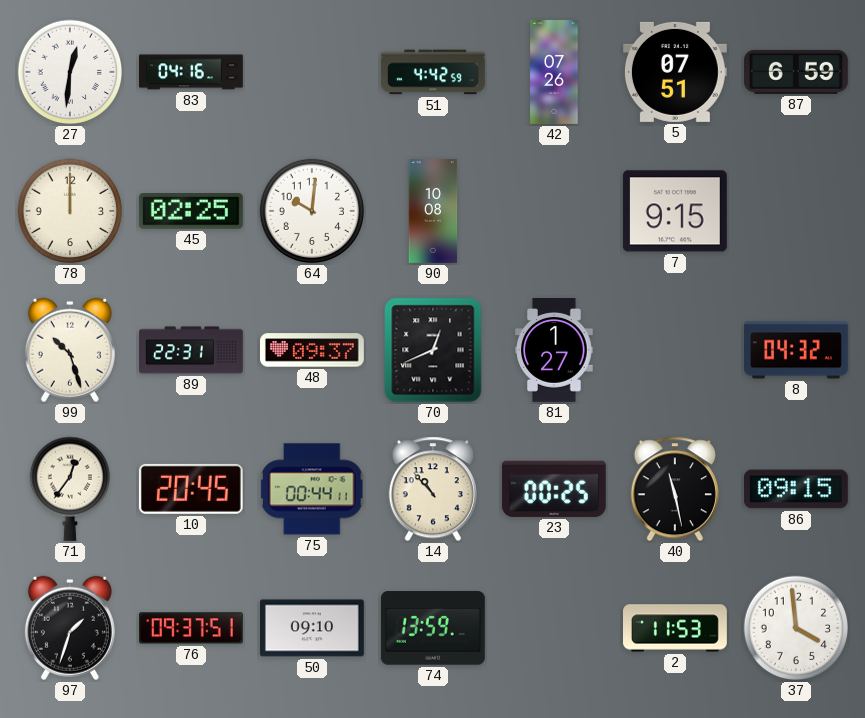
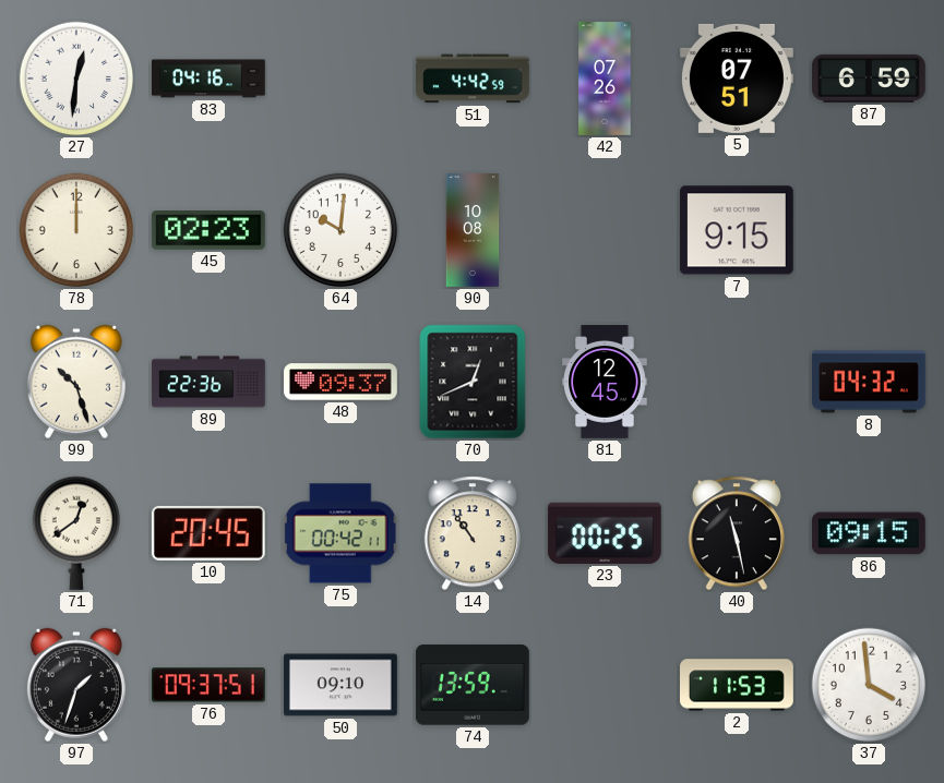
45: 02:25 -> 02:23
89: 22:31 -> 22:36
81: 1:27 -> 12:45
71: 12:36 -> 12:39
75: 00:44 -> 00:42
14: 10:53 -> 10:54
